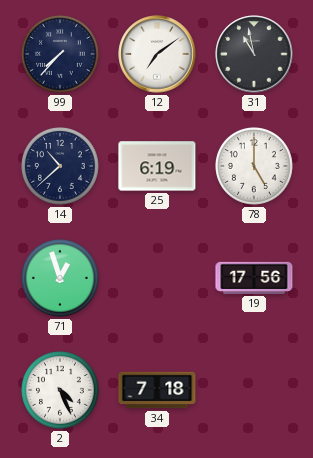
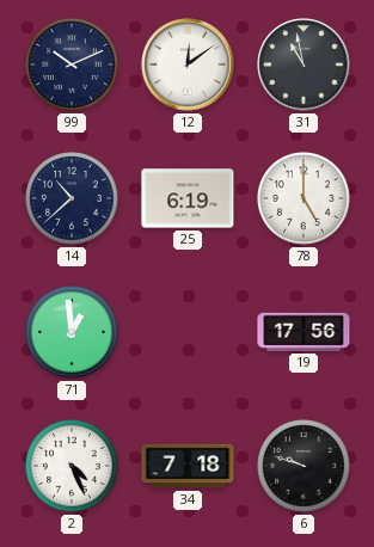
99: 7:37 -> 10:11
12: 7:09 -> 12:09
71: 12:57 -> 12:59
6: none -> 9:48
